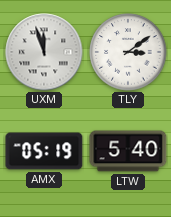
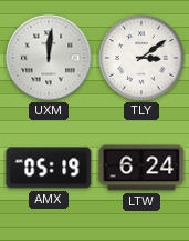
UXM: 11:57 -> 12:01
LTW: 5:40 -> 6:24
